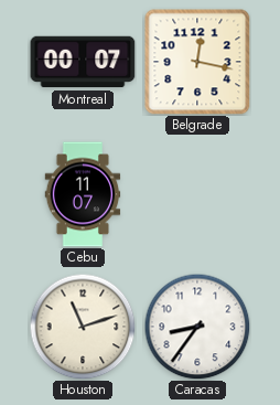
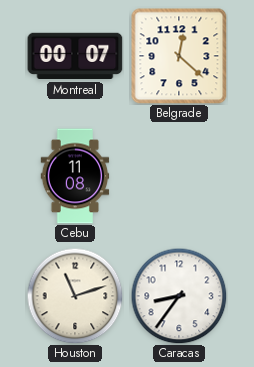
Belgrade: 12:17 -> 12:22
Cebu: 11:07 -> 11:08
